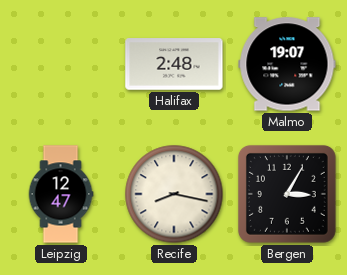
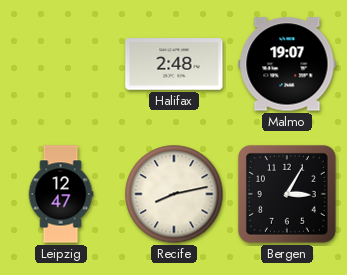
Recife: 8:17 -> 8:13
